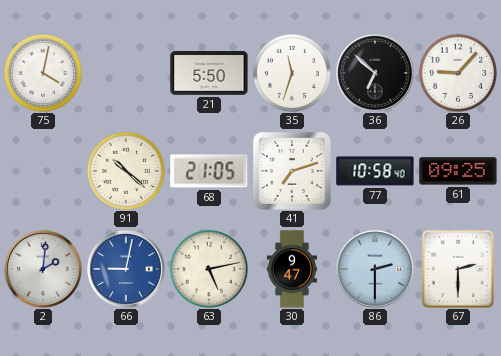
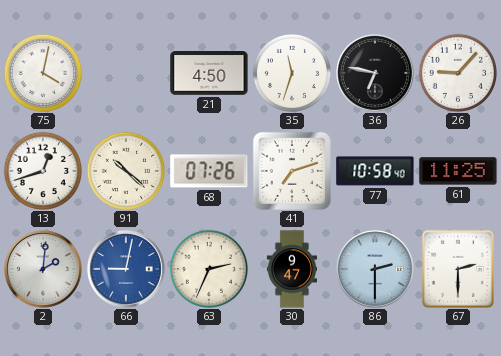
21: 5:50 -> 4:50
36: 6:52 -> 6:47
13: none -> 12:42
68: 21:05 -> 07:26
61: 09:25 -> 11:25
63: 5:13 -> 2:34
